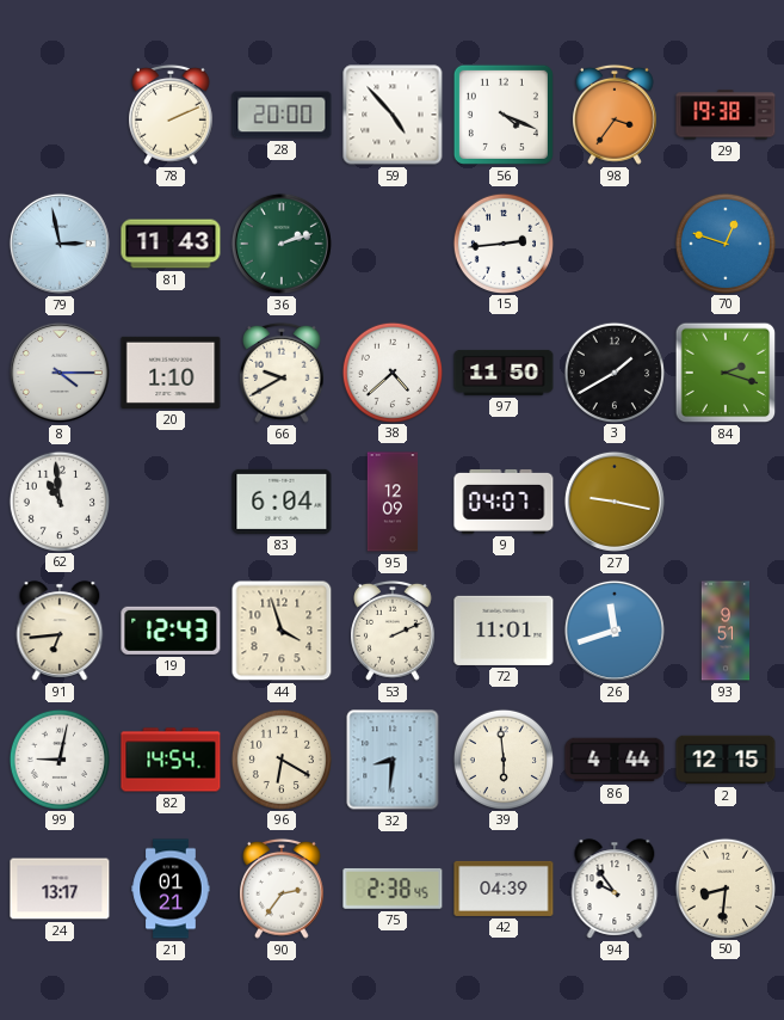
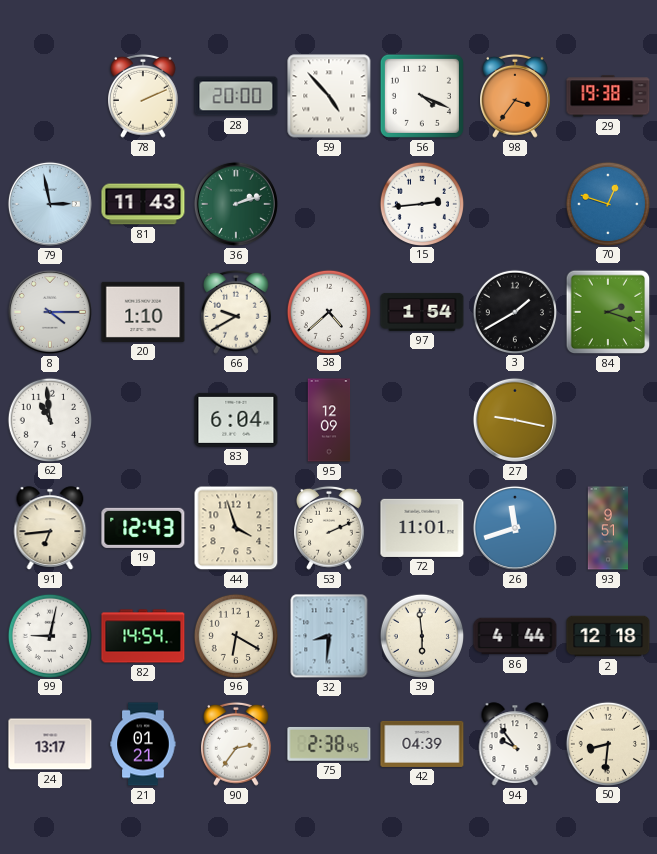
97: 11:50 -> 1:54
9: 04:07 -> none
2: 12:15 -> 12:18
